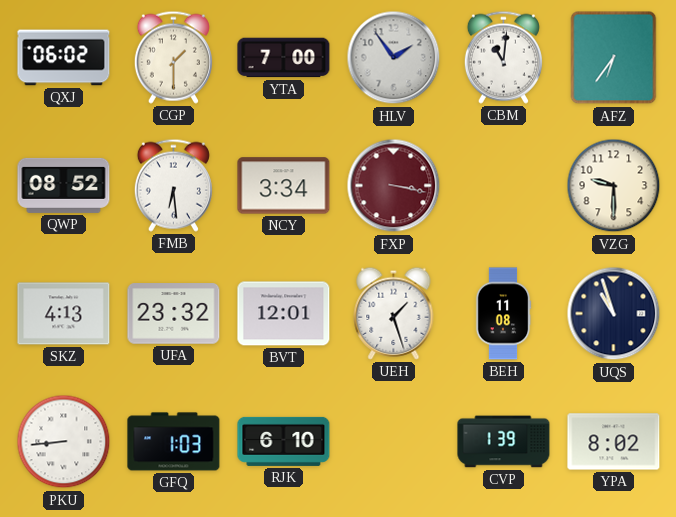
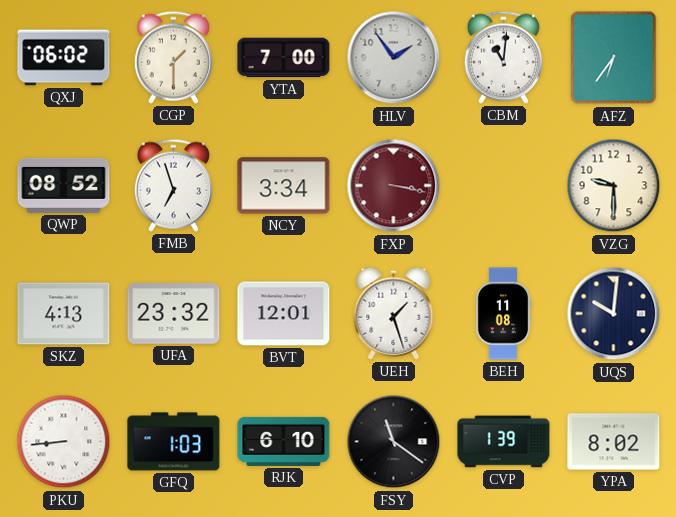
FMB: 6:29 -> 6:57
UQS: 10:57 -> 10:01
FSY: none -> 11:21
